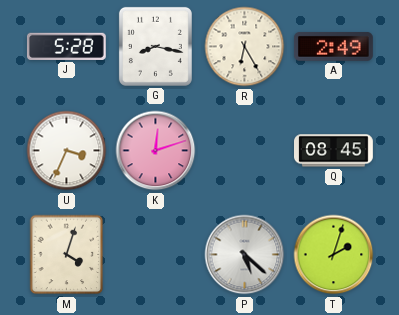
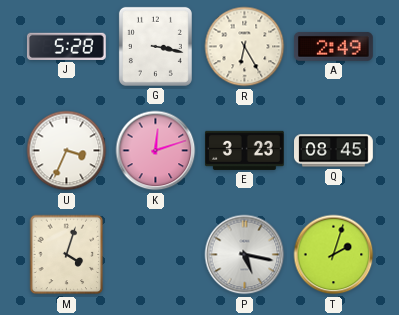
G: 8:17 -> 3:17
E: none -> 3:23
P: 5:22 -> 5:17
